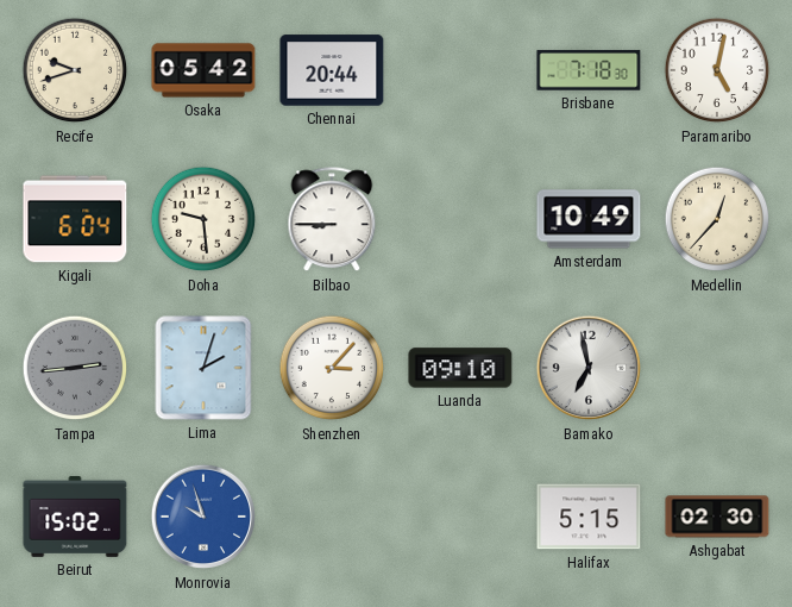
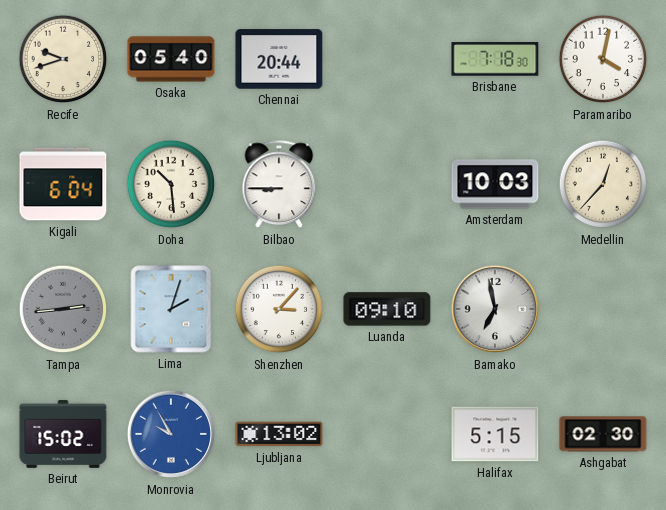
Osaka: 05:42 -> 05:40
Paramaribo: 5:02 -> 4:02
Doha: 9:29 -> 10:29
Amsterdam: 10:49 -> 10:03
Monrovia: 9:57 -> 9:55
Ljubljana: none -> 13:02
